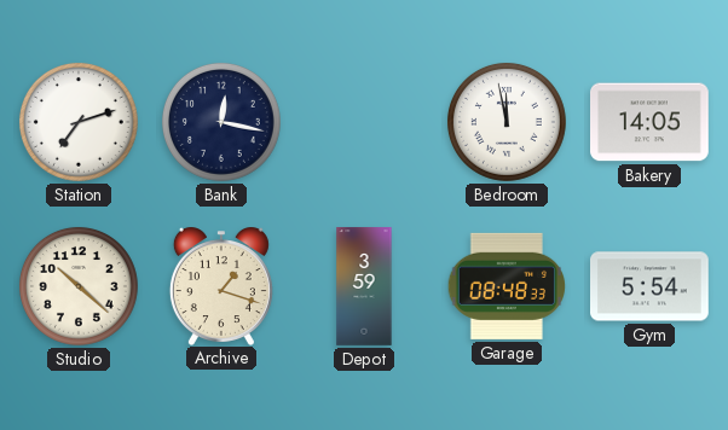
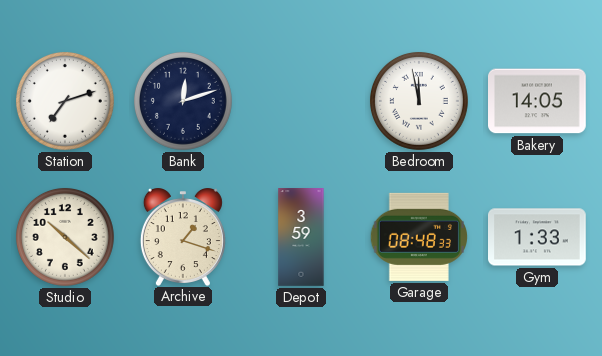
Bank: 12:17 -> 12:12
Gym: 5:54 -> 1:33
